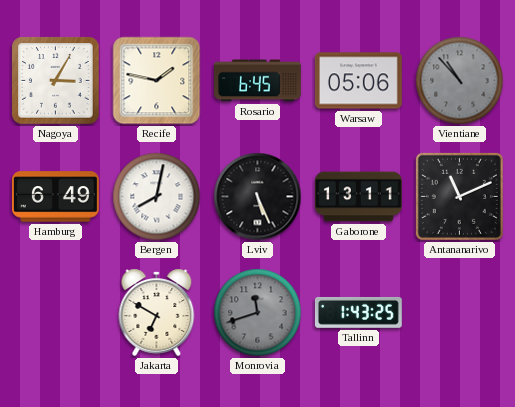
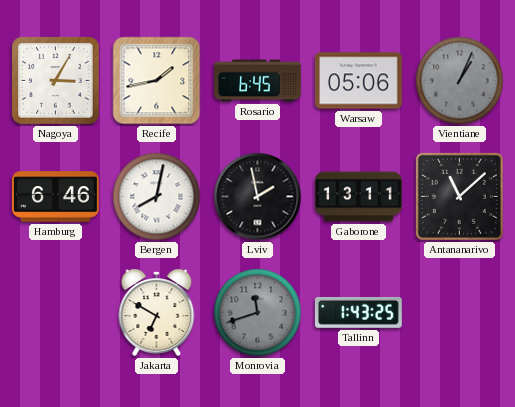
Recife: 1:47 -> 1:43
Vientiane: 10:53 -> 1:04
Hamburg: 6:49 -> 6:46
Lviv: 5:26 -> 1:58
Antananarivo: 11:11 -> 11:08
